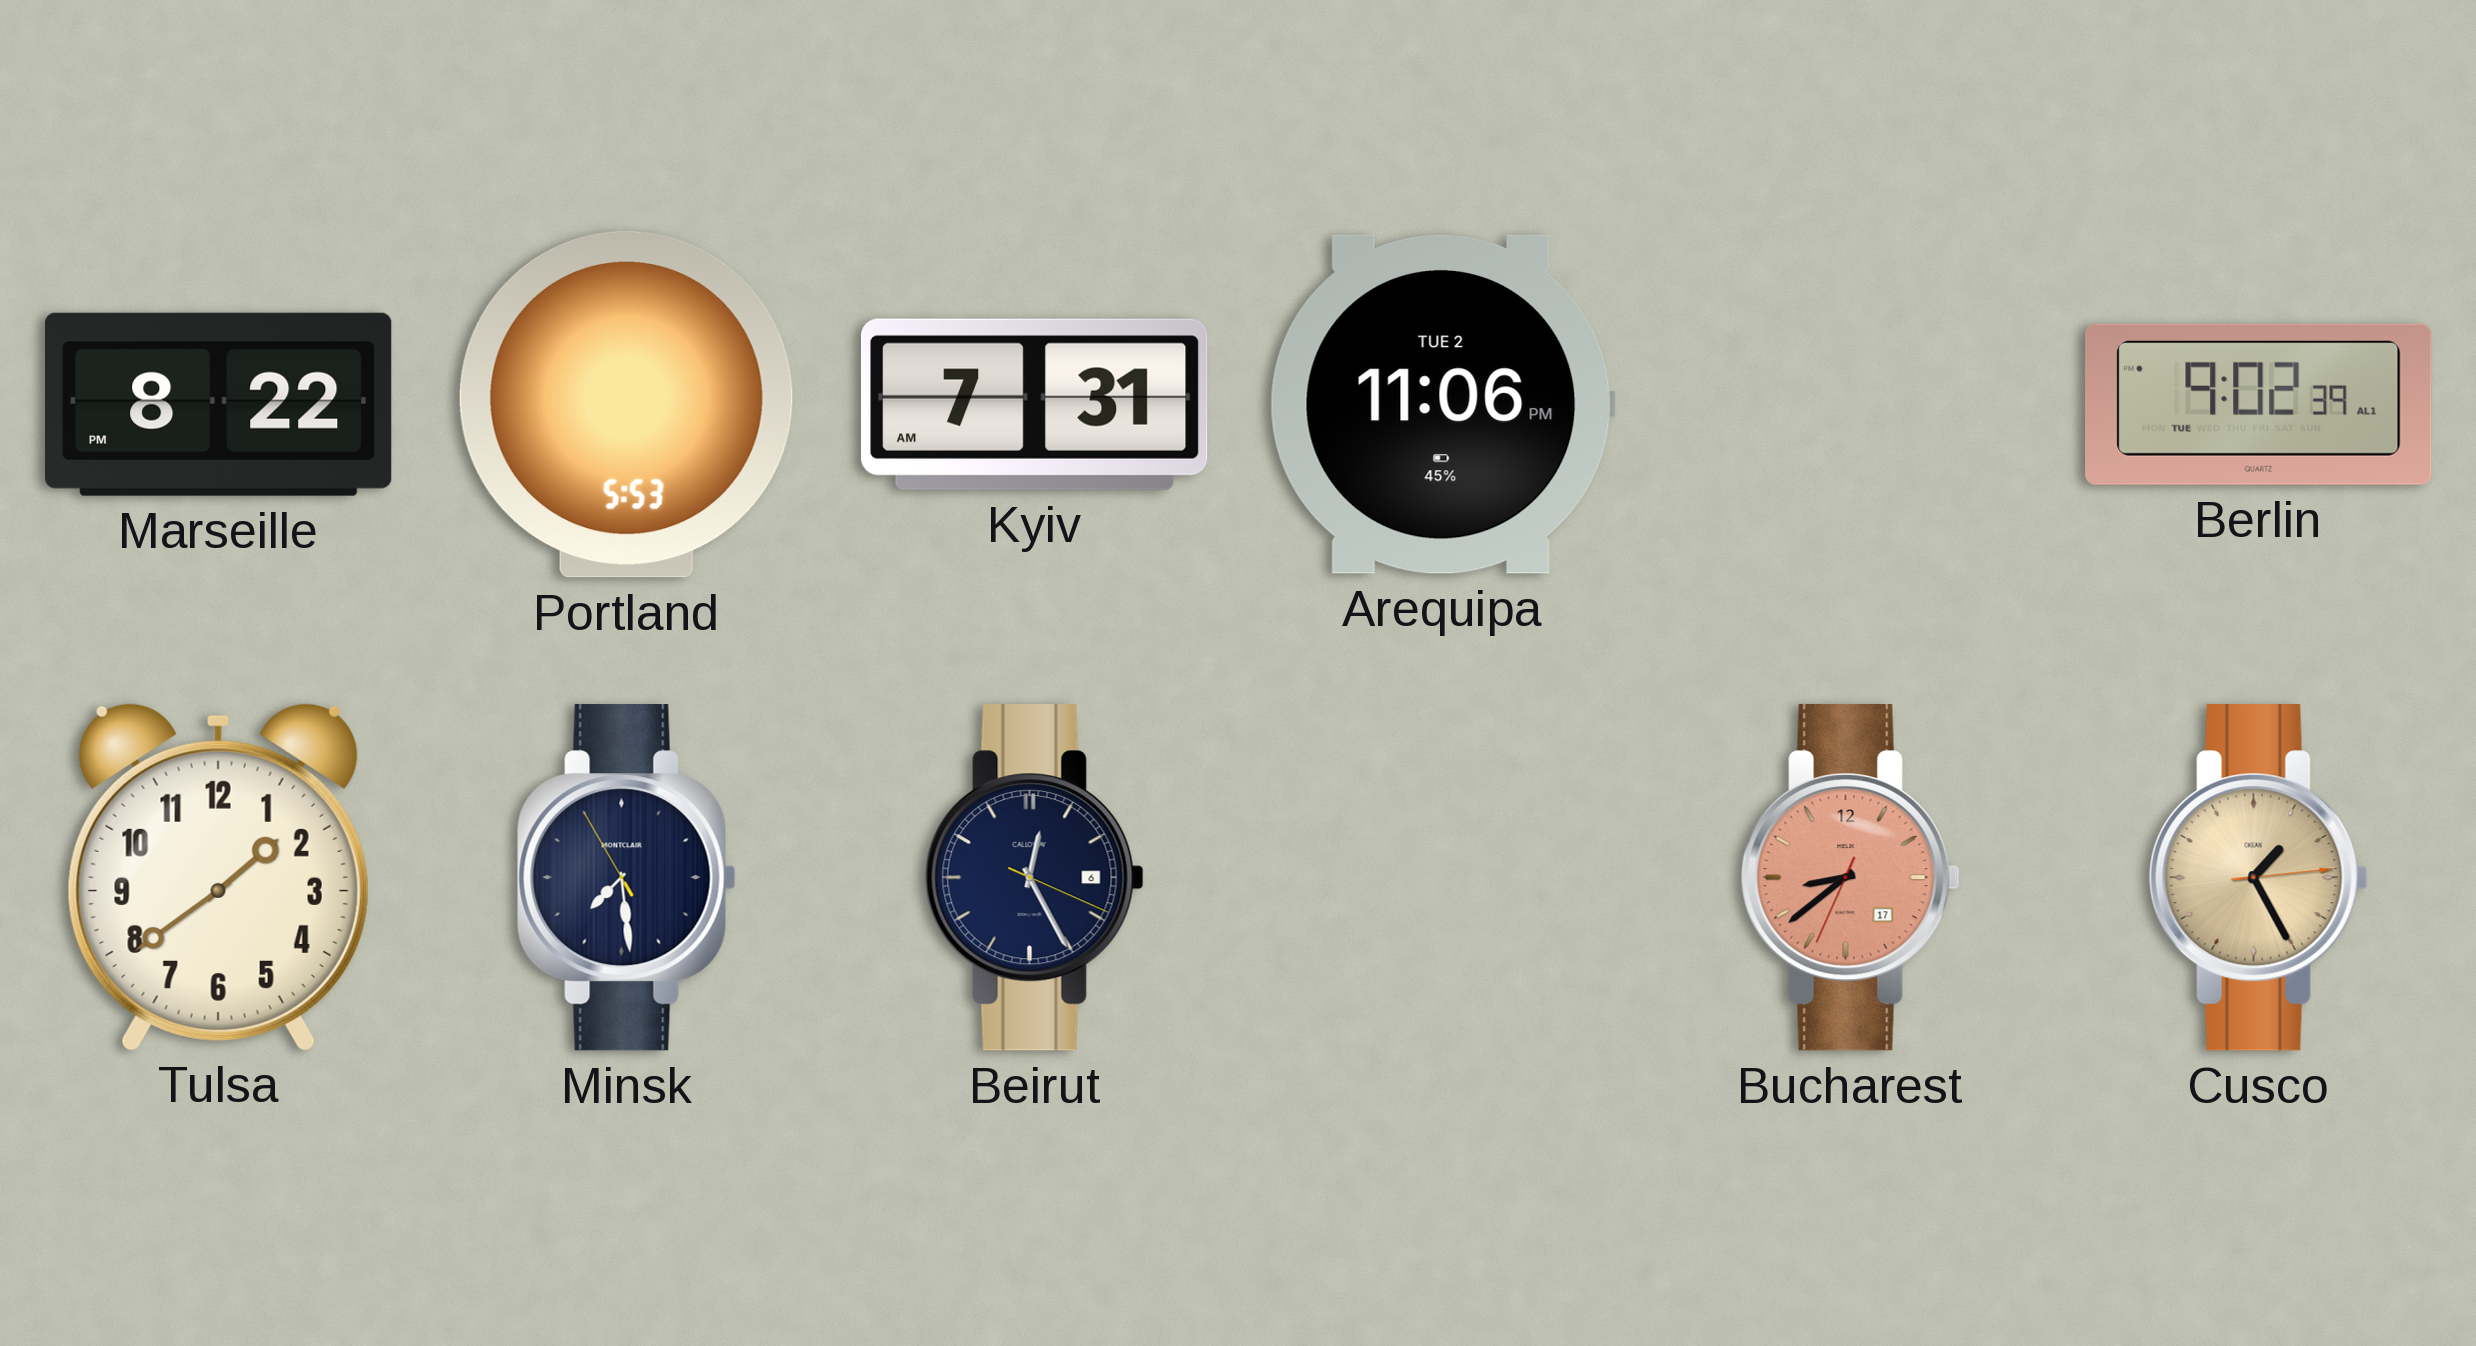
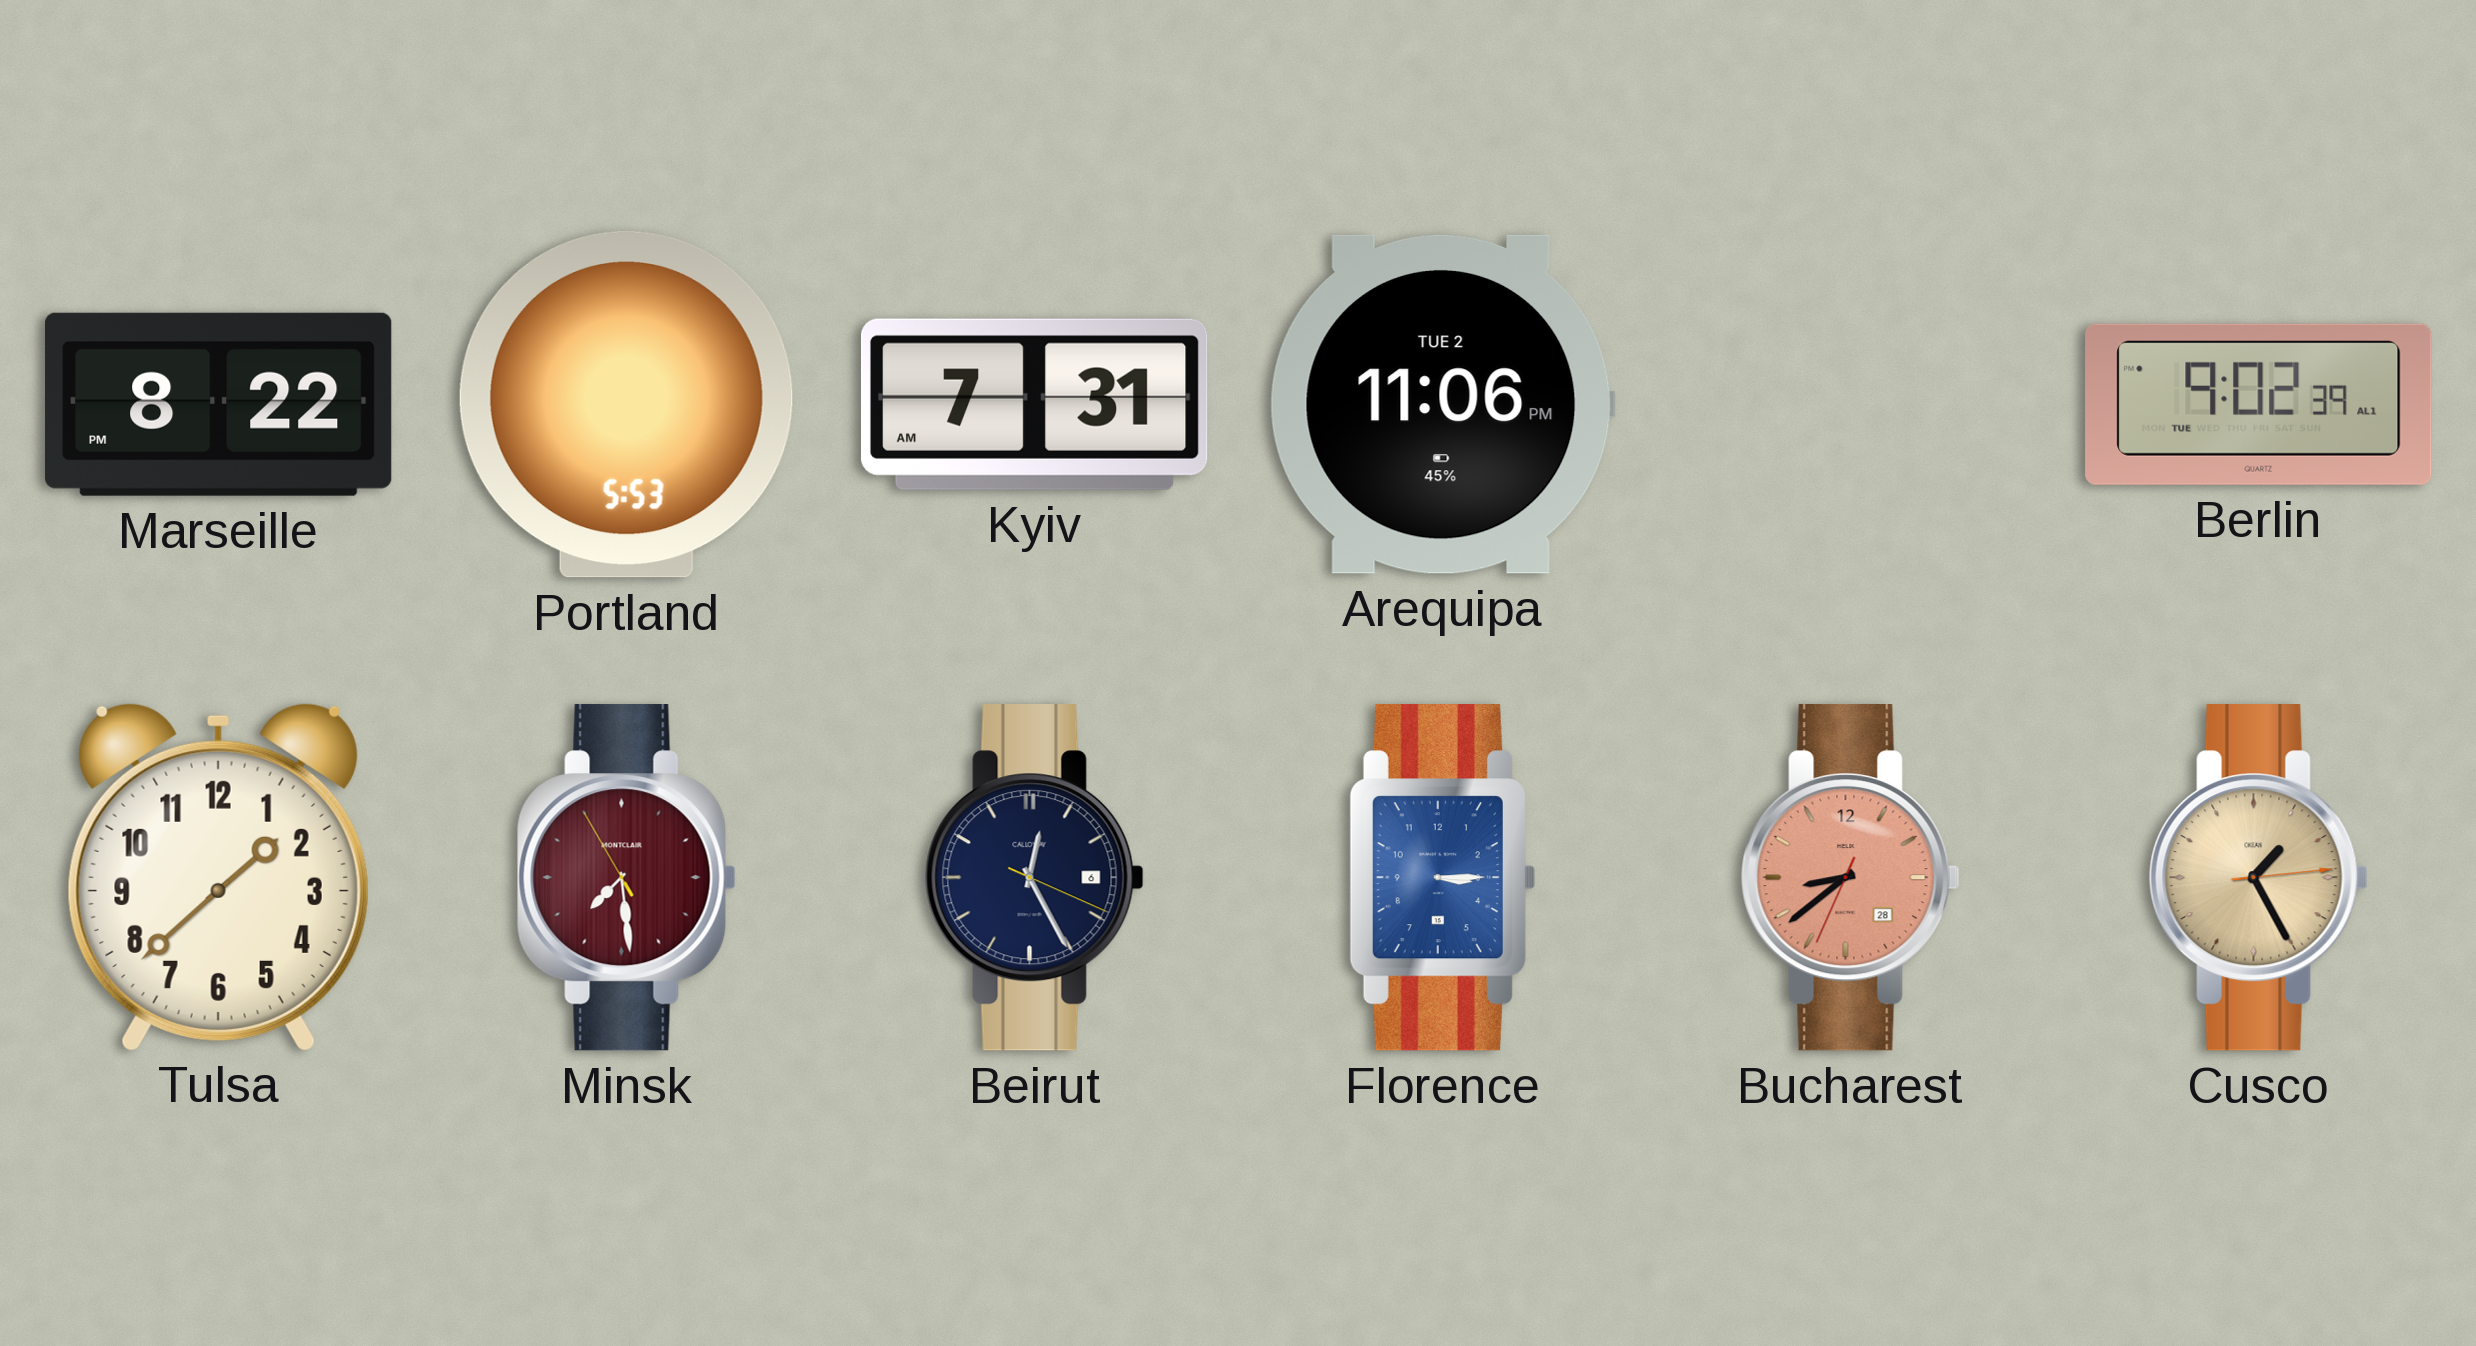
Tulsa: 1:39 -> 1:38
Minsk dial: navy -> burgundy
Florence: none -> 3:15
Bucharest date: 17 -> 28
